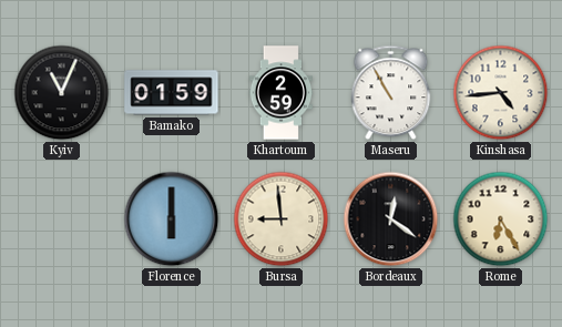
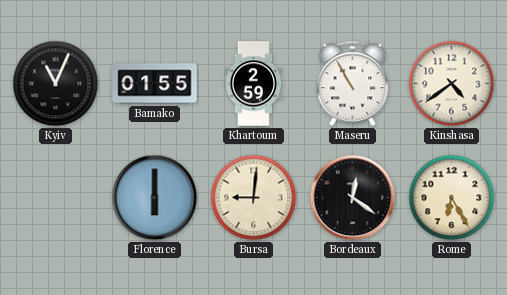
Bamako: 01:59 -> 01:55
Kinshasa: 4:44 -> 4:39
Bursa: 8:59 -> 9:01
